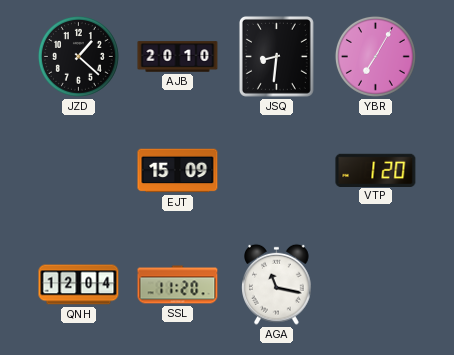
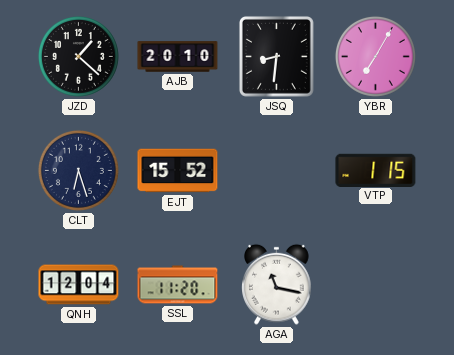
CLT: none -> 6:27
EJT: 15:09 -> 15:52
VTP: 1:20 -> 1:15
